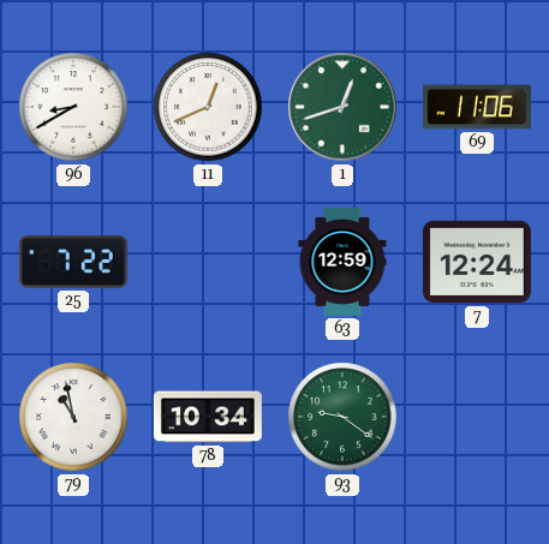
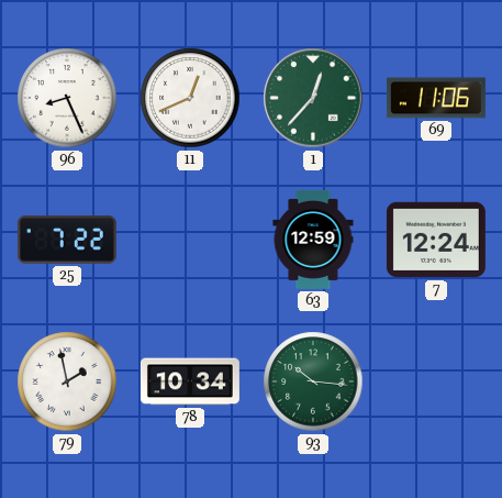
96: 8:40 -> 8:26
1: 12:42 -> 12:37
79: 10:58 -> 1:58
93: 9:21 -> 10:16
